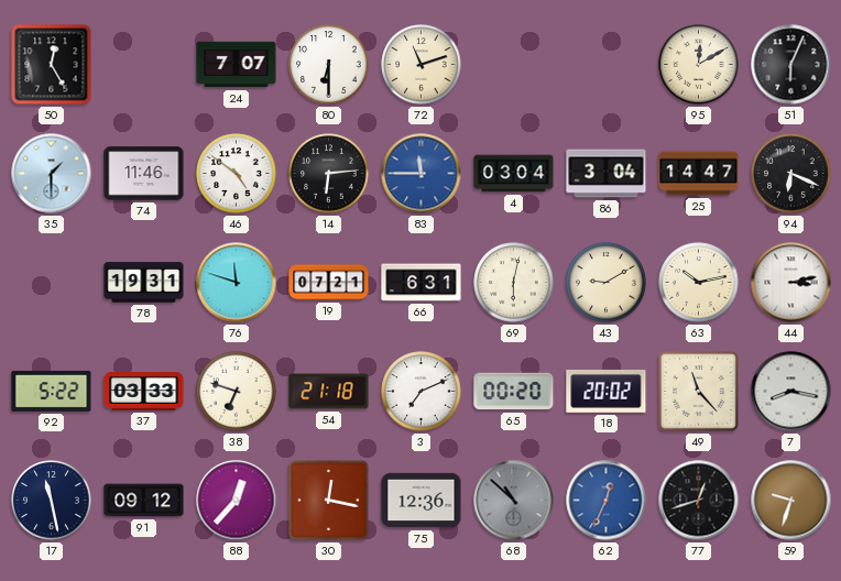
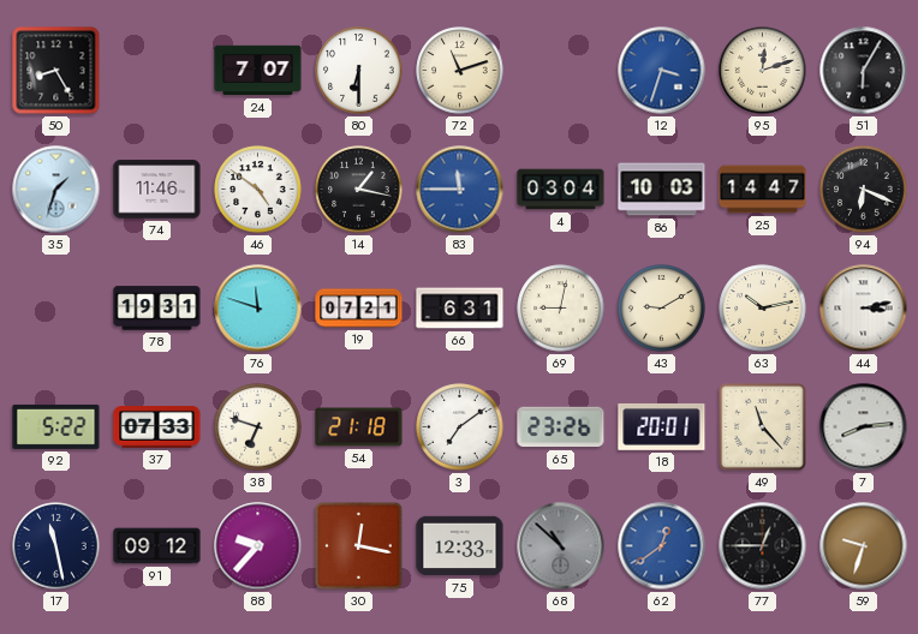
50: 12:25 -> 8:25
12: none -> 3:33
95: 12:10 -> 12:12
51: 6:04 -> 6:05
35: 1:30 -> 1:33
14: 6:14 -> 1:17
86: 3:04 -> 10:03
69: 6:02 -> 9:02
37: 03:33 -> 07:33
3: 7:11 -> 7:09
65: 00:20 -> 23:26
18: 20:02 -> 20:01
7: 8:17 -> 8:14
88: 12:37 -> 9:37
75: 12:36 -> 12:33
62: 12:34 -> 12:39
77: 12:42 -> 12:45
